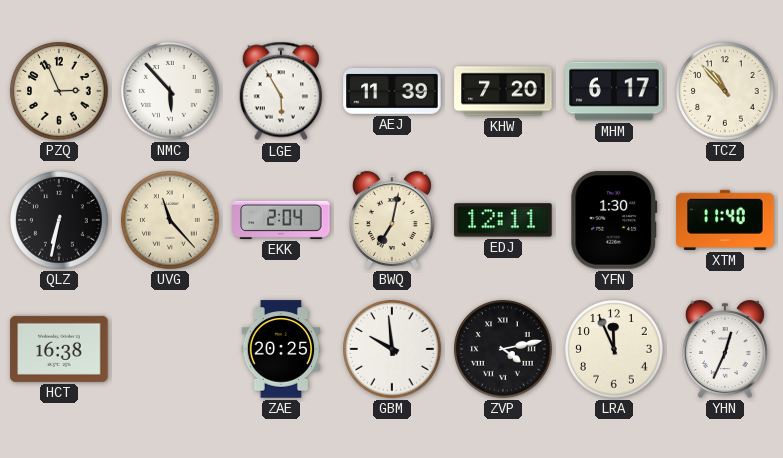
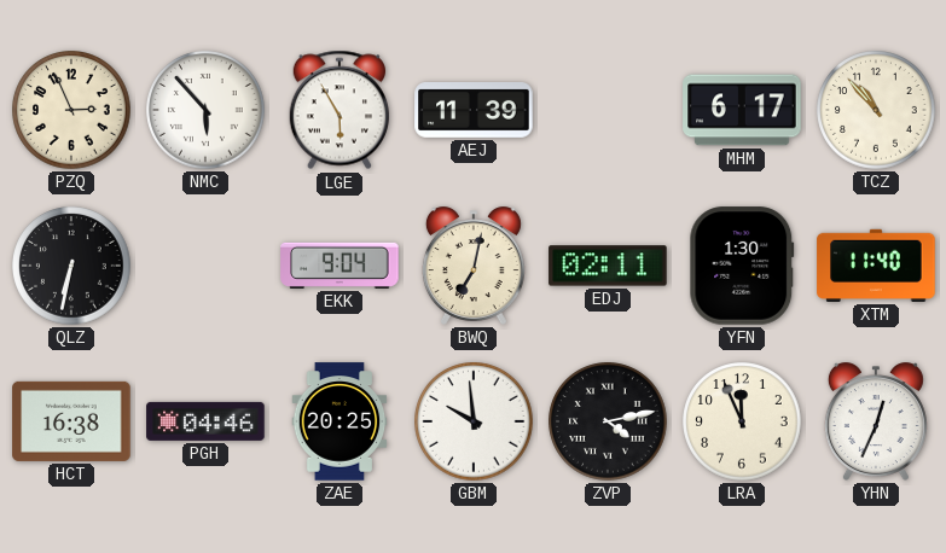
KHW: 7:20 -> none
UVG: 11:23 -> none
EKK: 2:04 -> 9:04
EDJ: 12:11 -> 02:11
PGH: none -> 04:46
